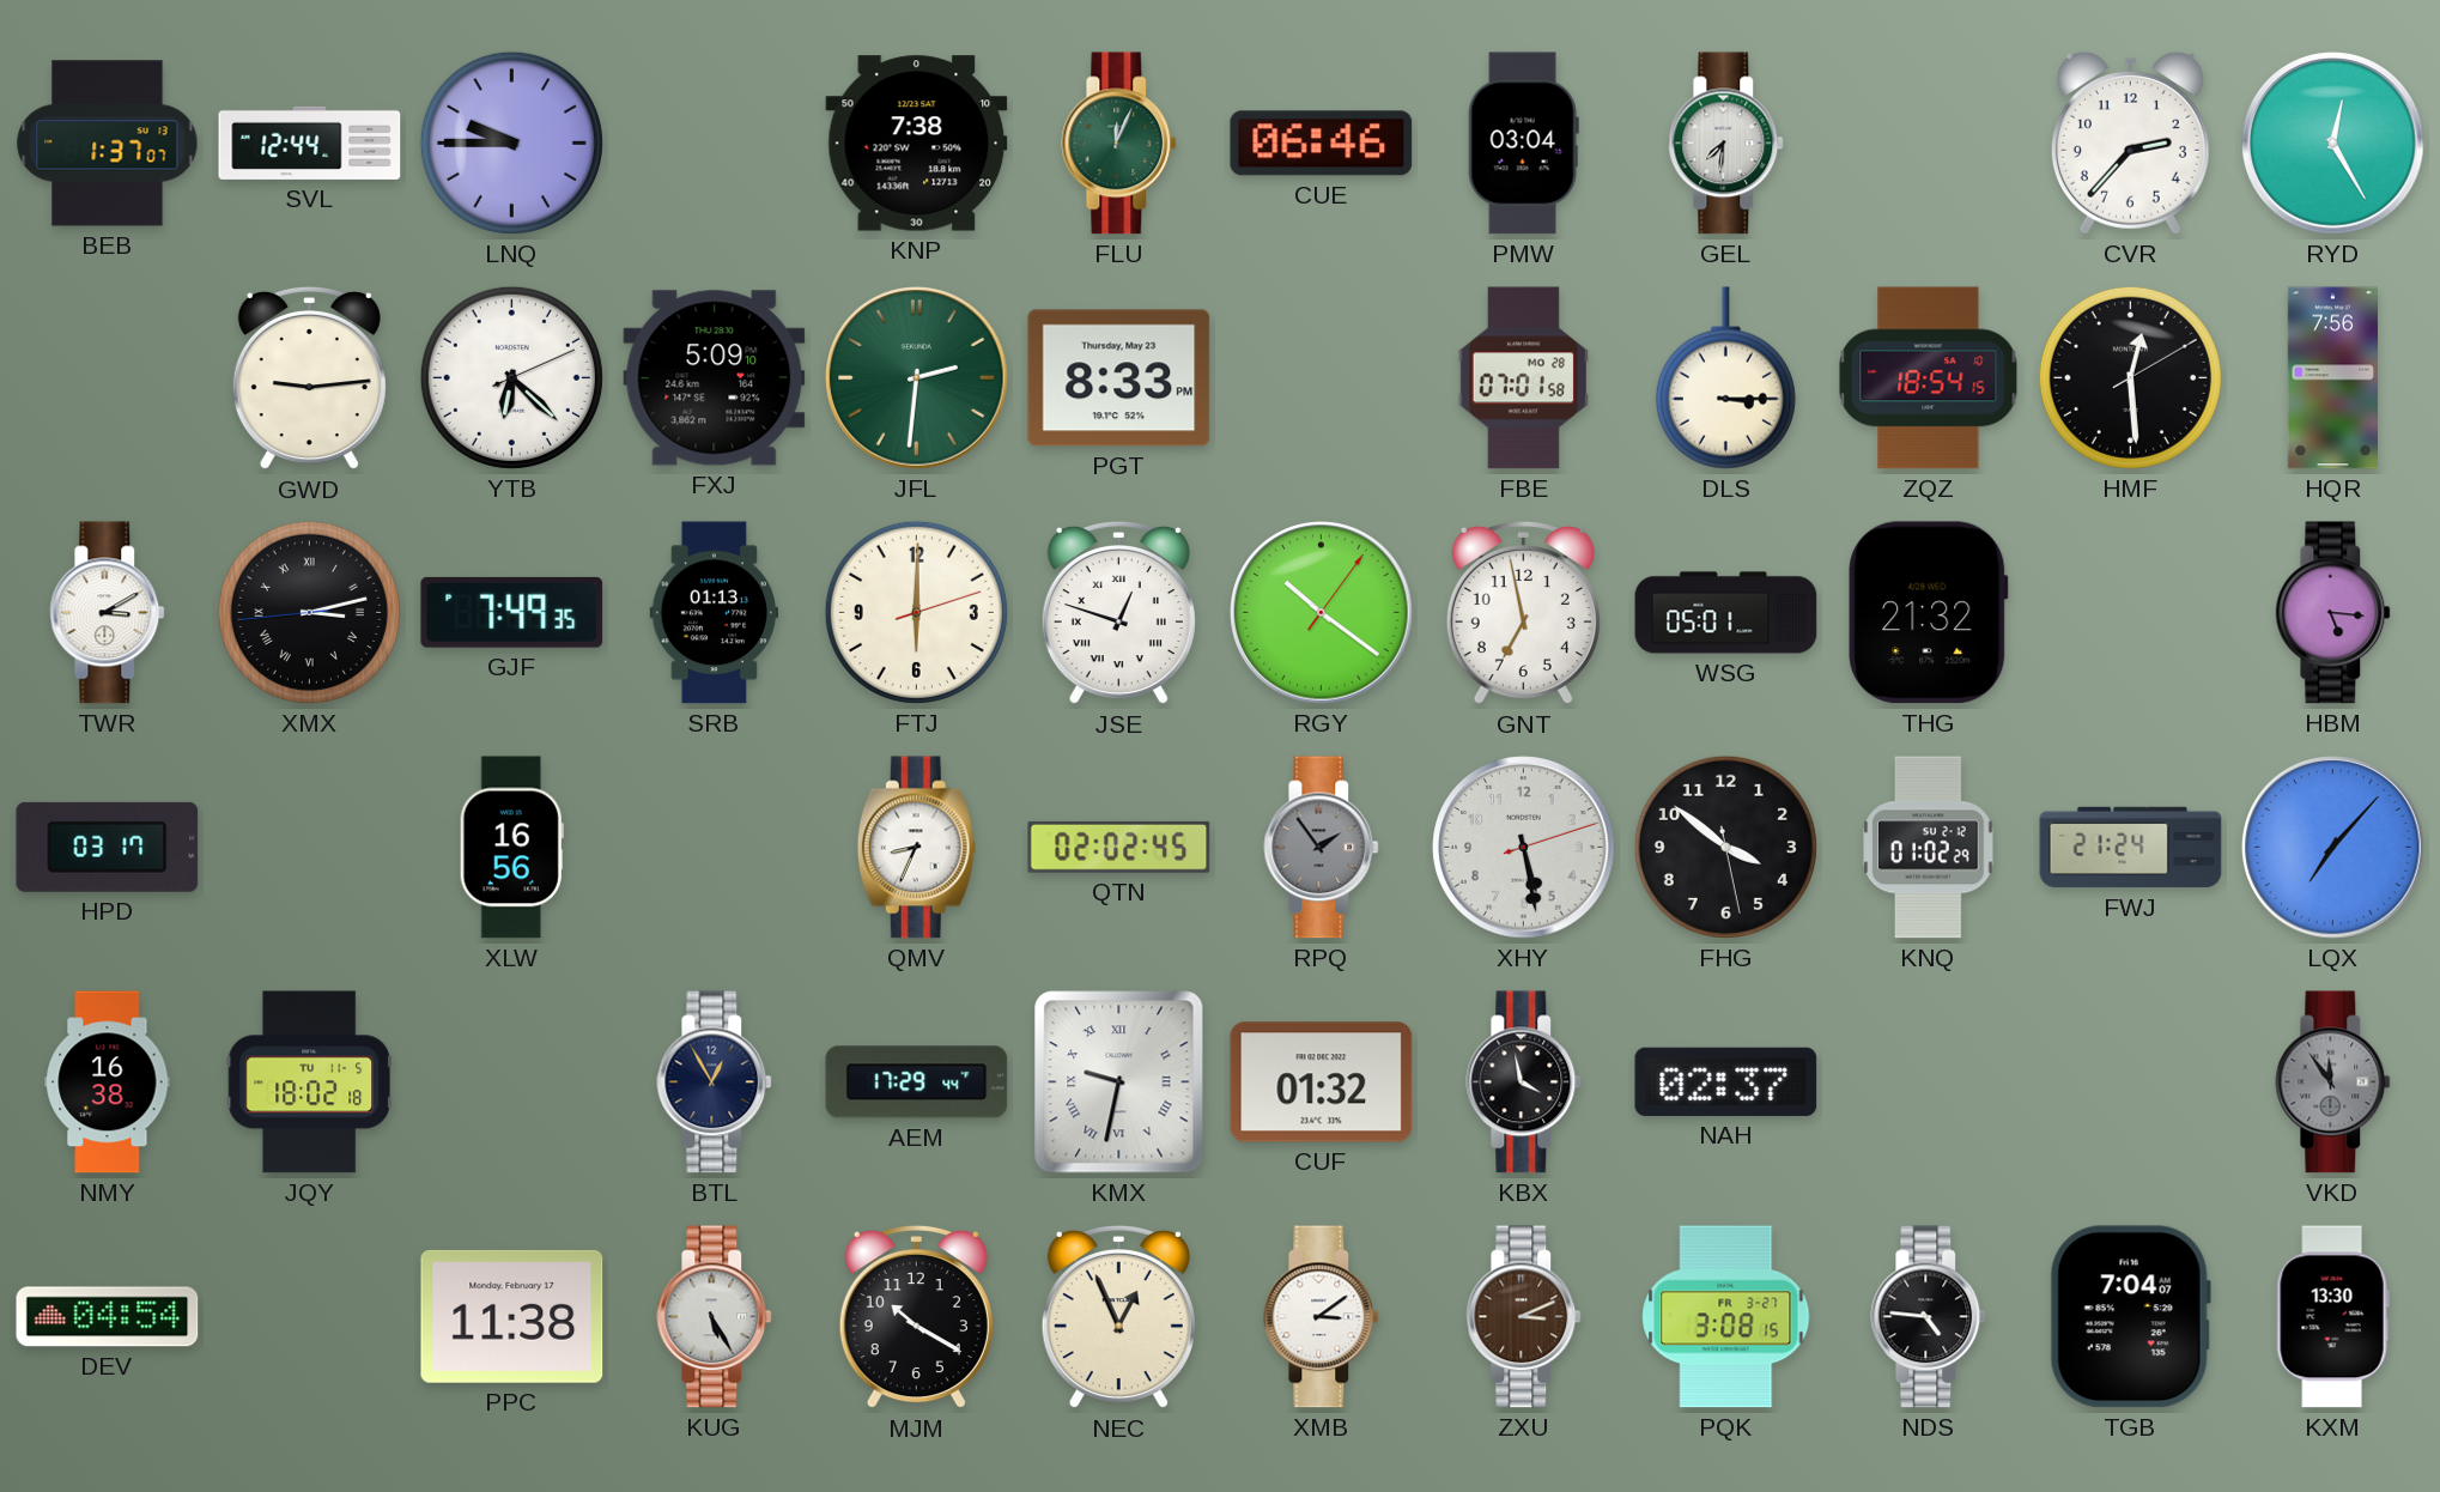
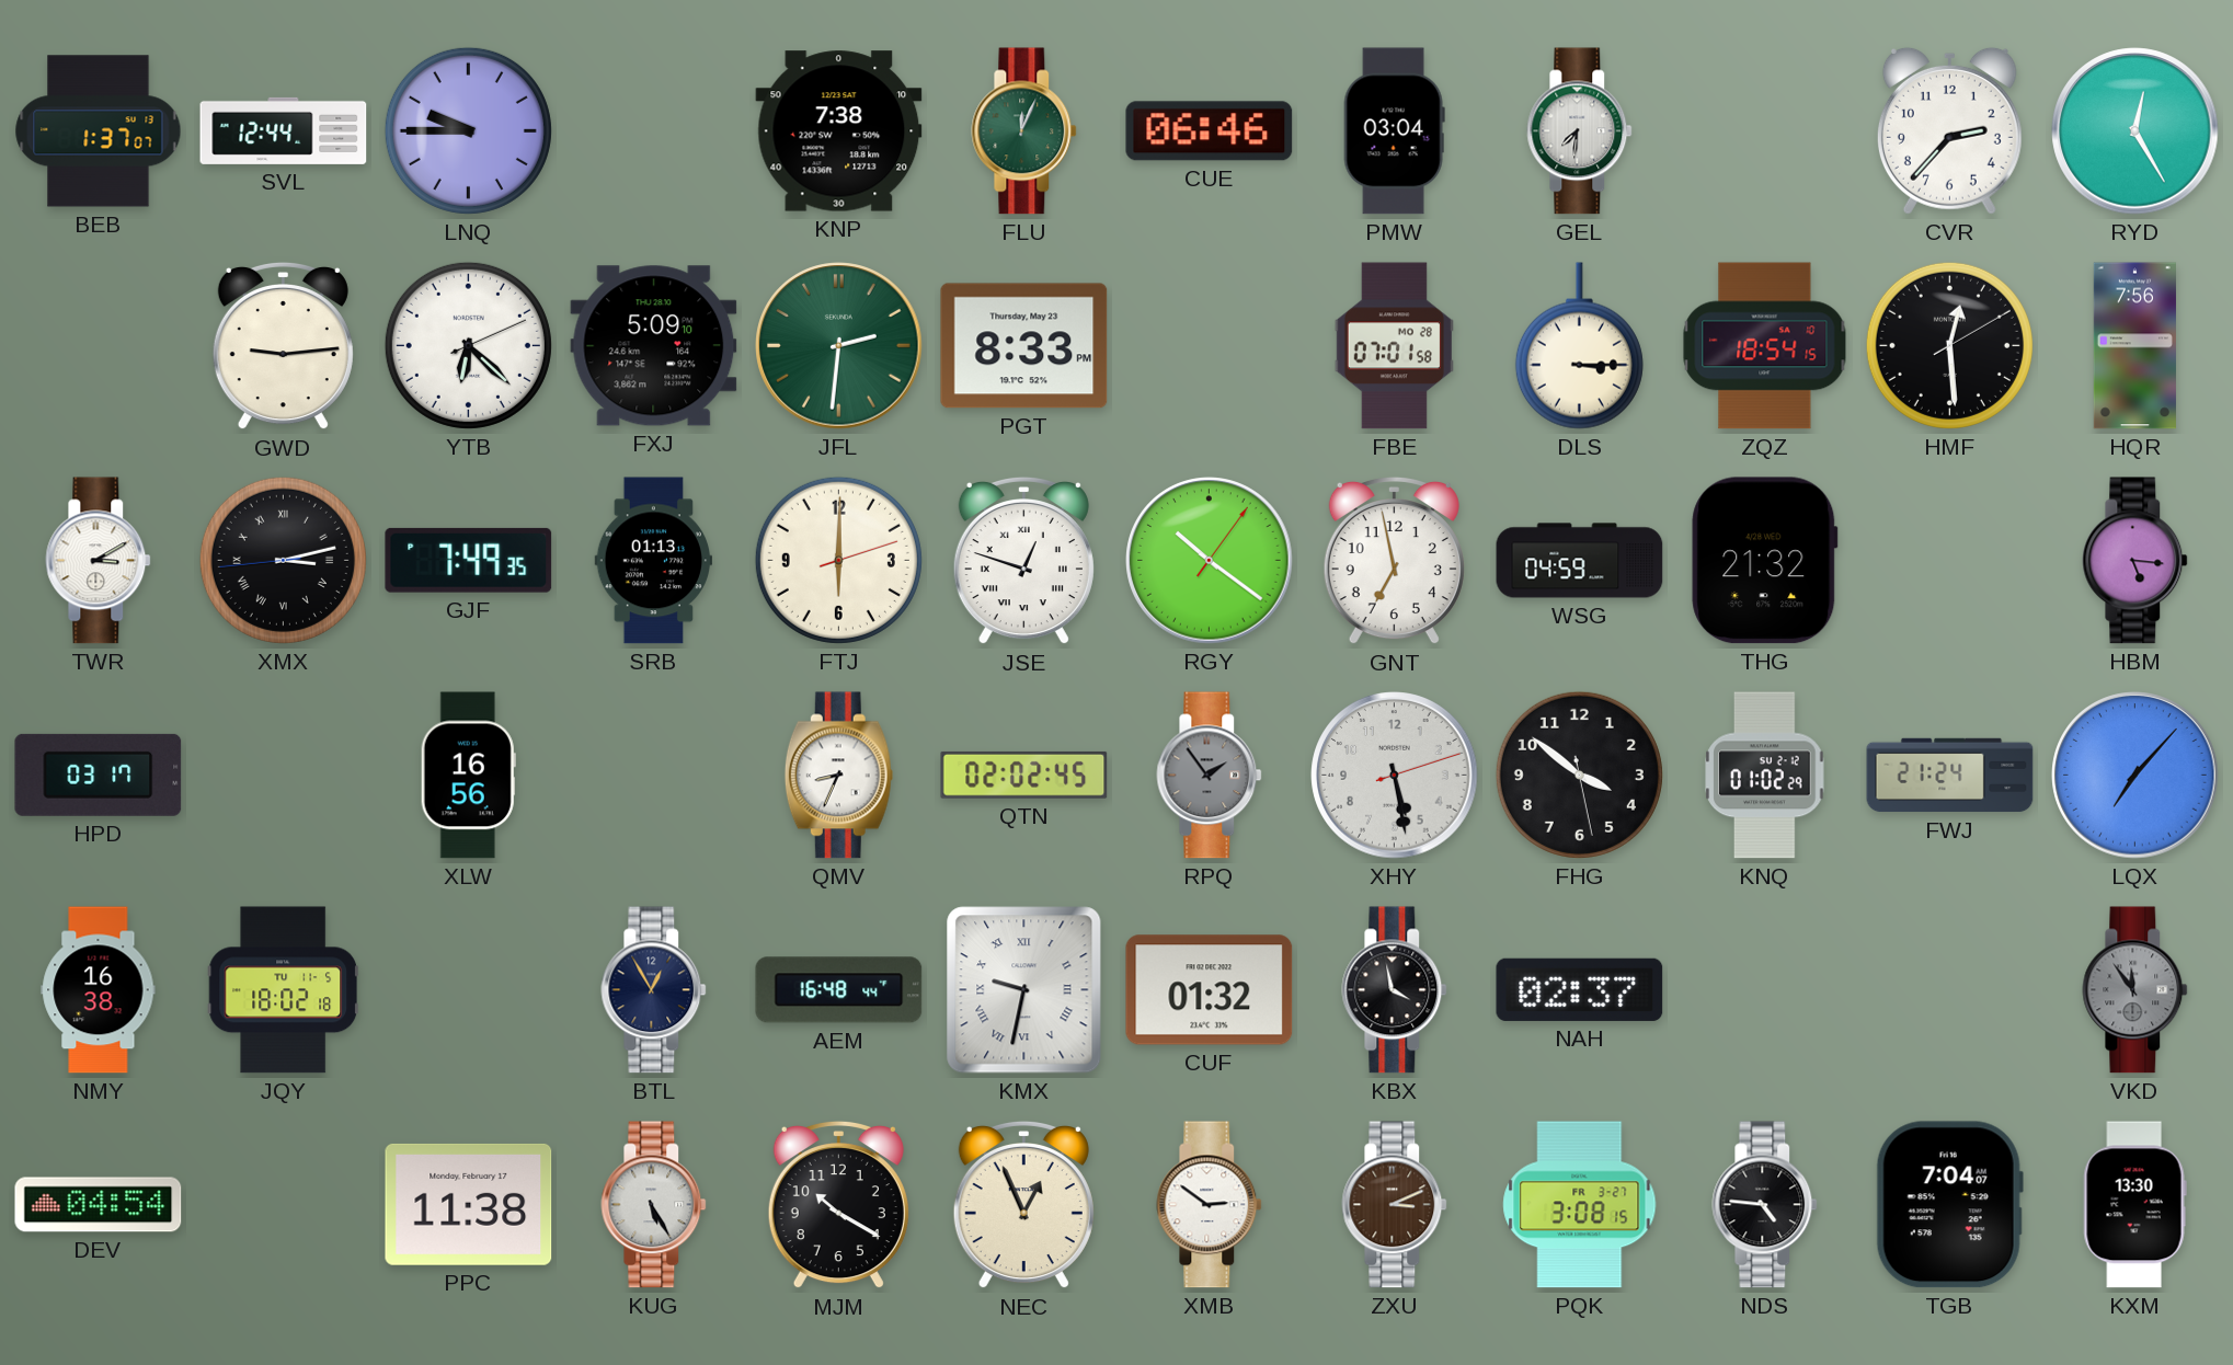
WSG: 05:01 -> 04:59
AEM: 17:29 -> 16:48
XMB: 3:09 -> 2:51
